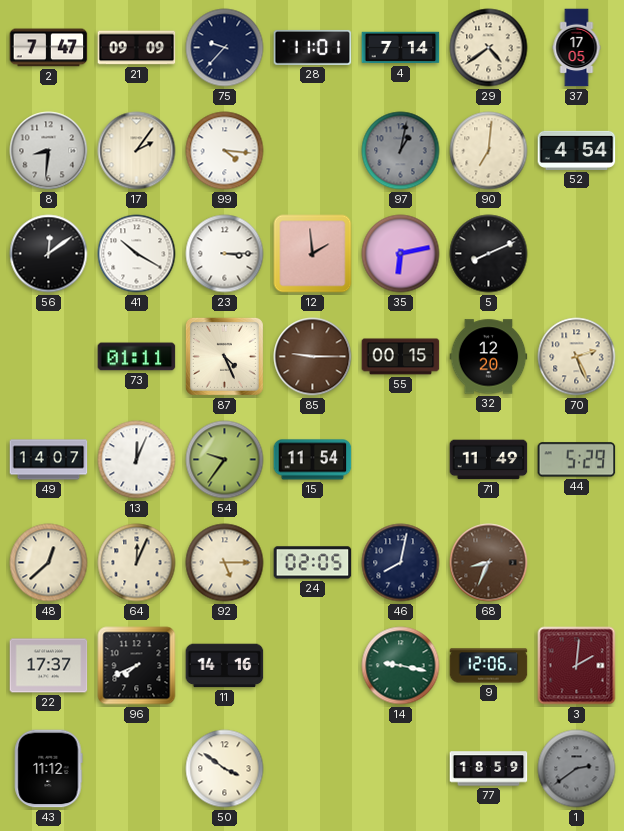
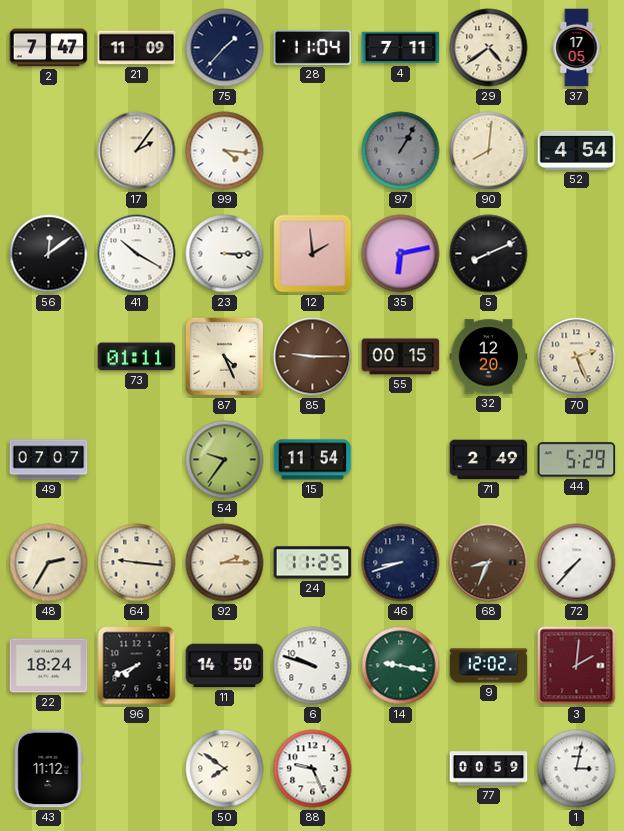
21: 09:09 -> 11:09
75: 9:37 -> 1:37
28: 11:01 -> 11:04
4: 7:14 -> 7:11
8: 8:31 -> none
97: 1:02 -> 1:05
90: 7:01 -> 8:01
49: 14:07 -> 07:07
13: 12:04 -> none
71: 11:49 -> 2:49
48: 12:38 -> 2:35
64: 12:04 -> 9:16
92: 5:15 -> 2:15
24: 02:05 -> 11:25
46: 8:02 -> 8:42
72: none -> 7:37
22: 17:37 -> 18:24
11: 14:16 -> 14:50
6: none -> 9:48
9: 12:06 -> 12:02
50: 3:51 -> 7:51
88: none -> 9:26
77: 18:59 -> 00:59
1: 2:39 -> 3:02
1 dial: grey -> white
